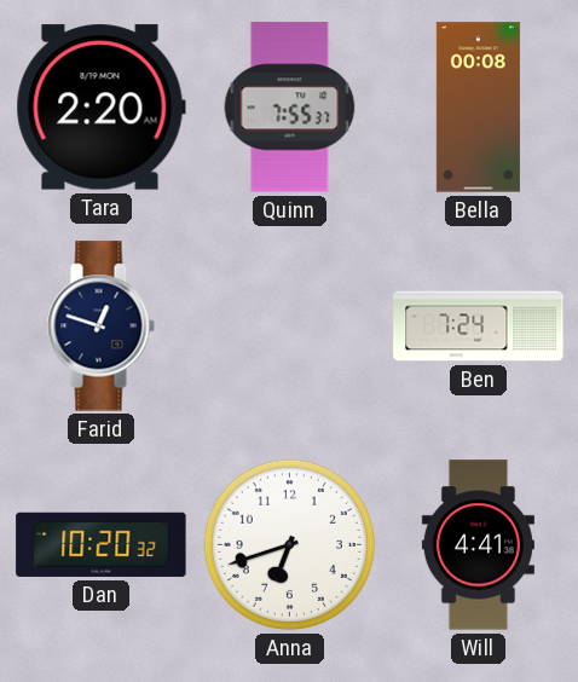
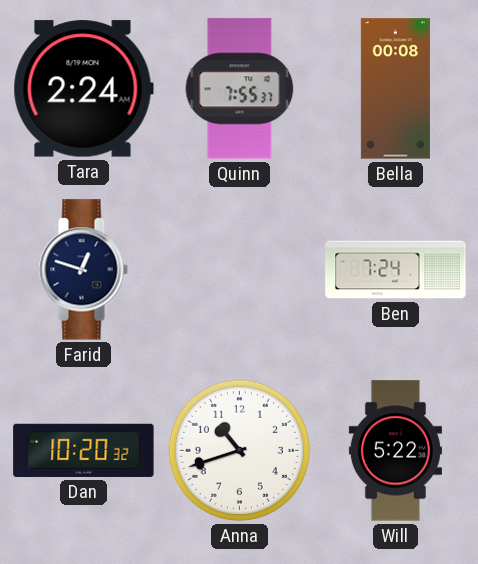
Tara: 2:20 -> 2:24
Anna: 6:42 -> 10:42
Will: 4:41 -> 5:22
